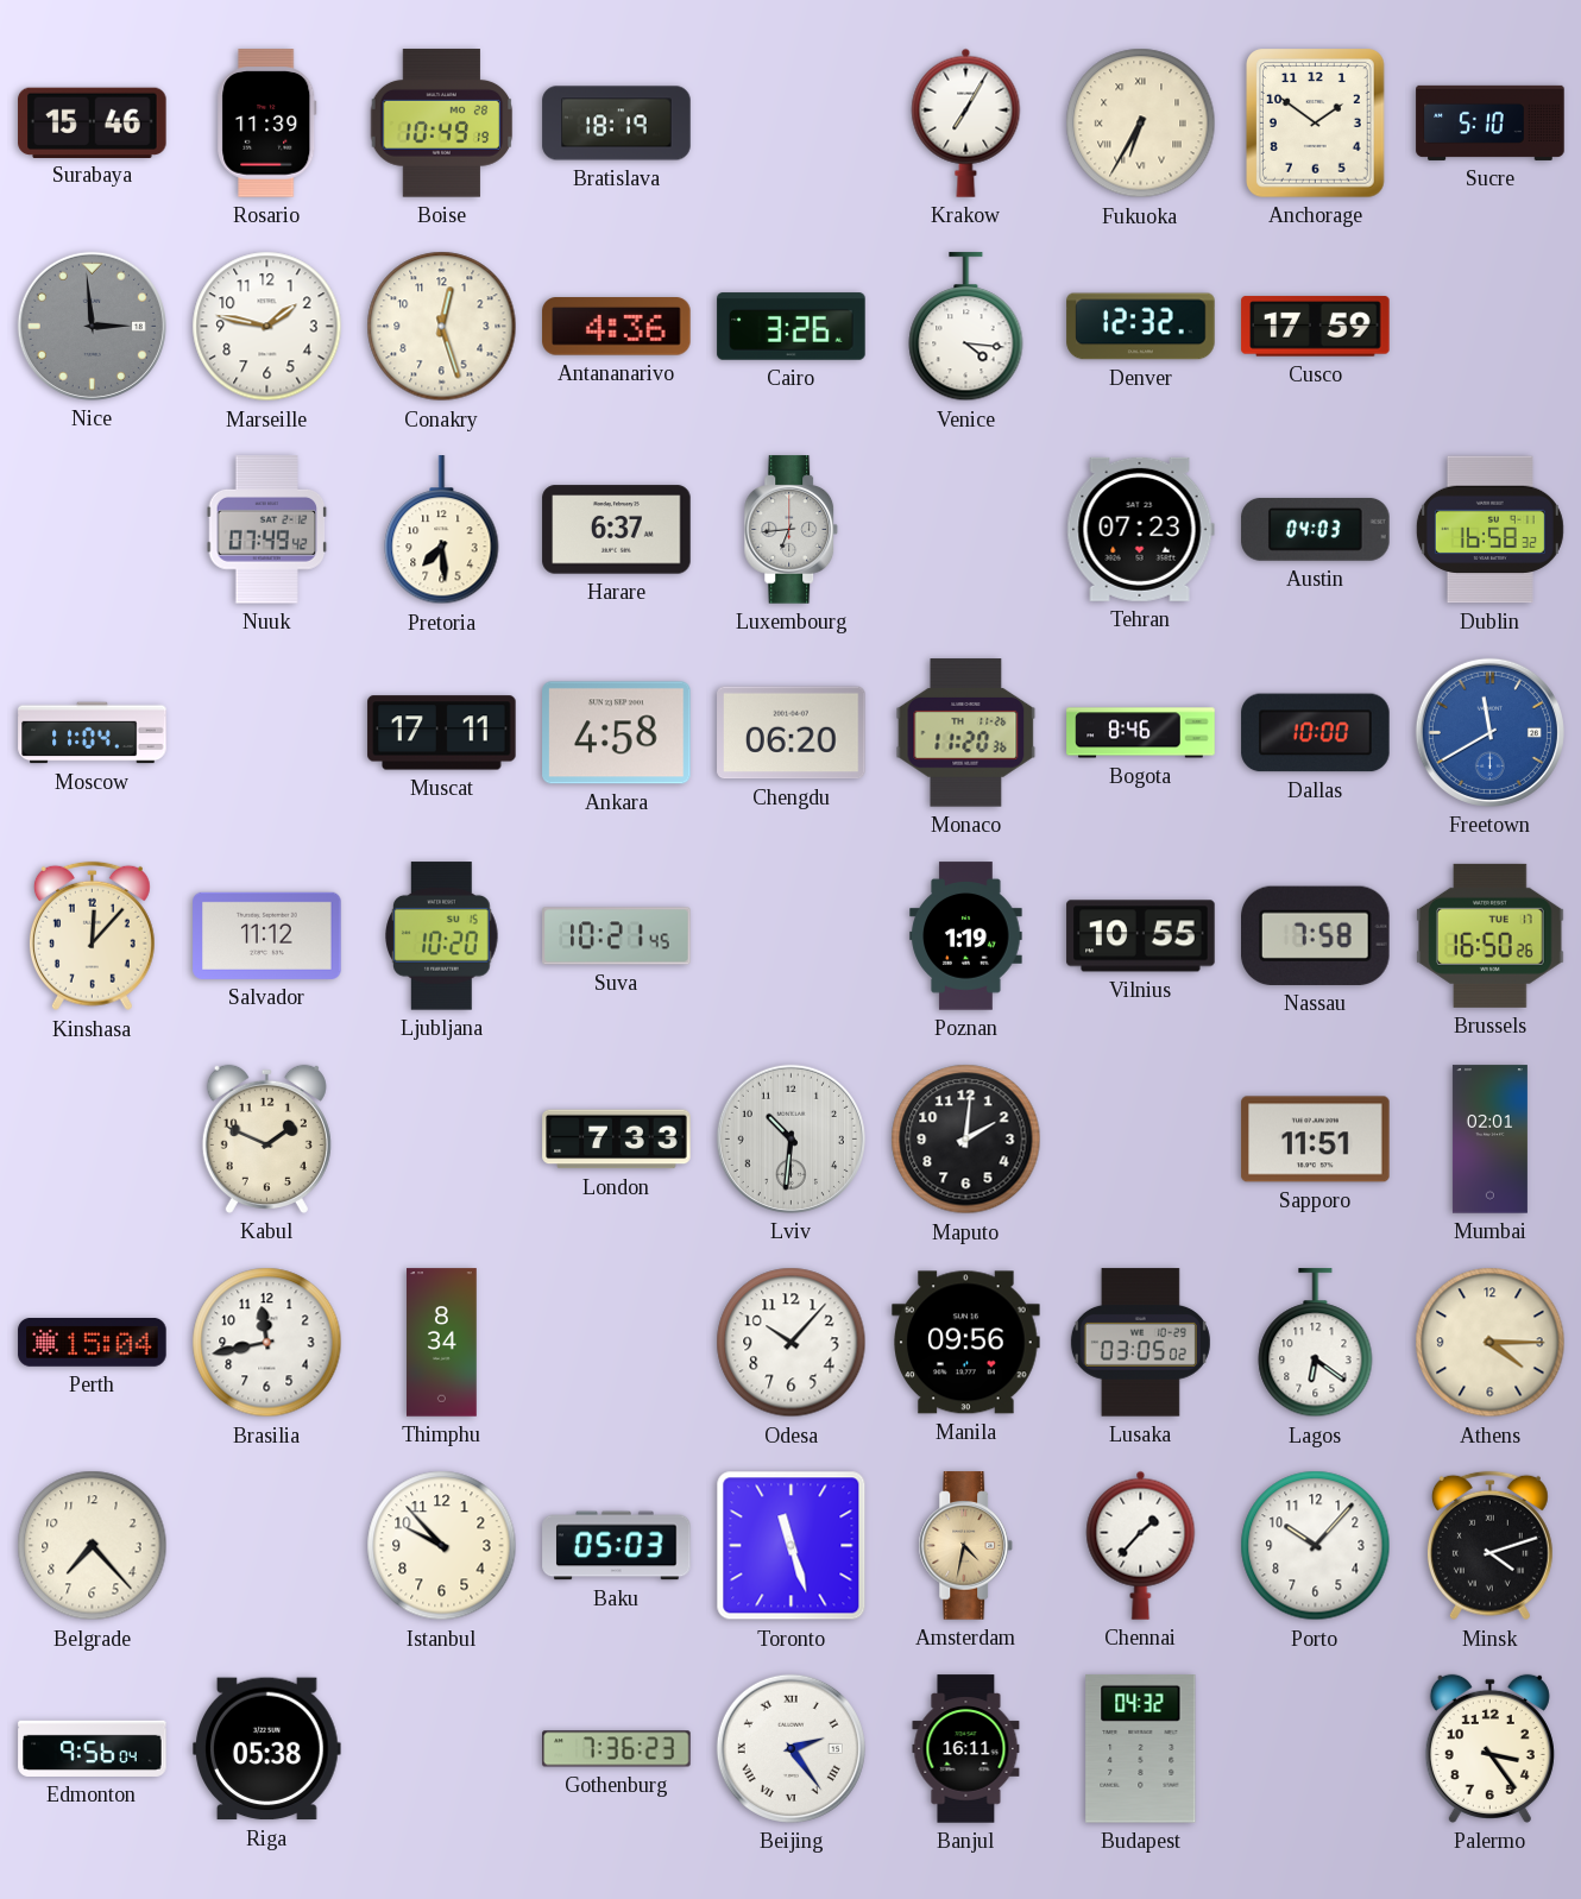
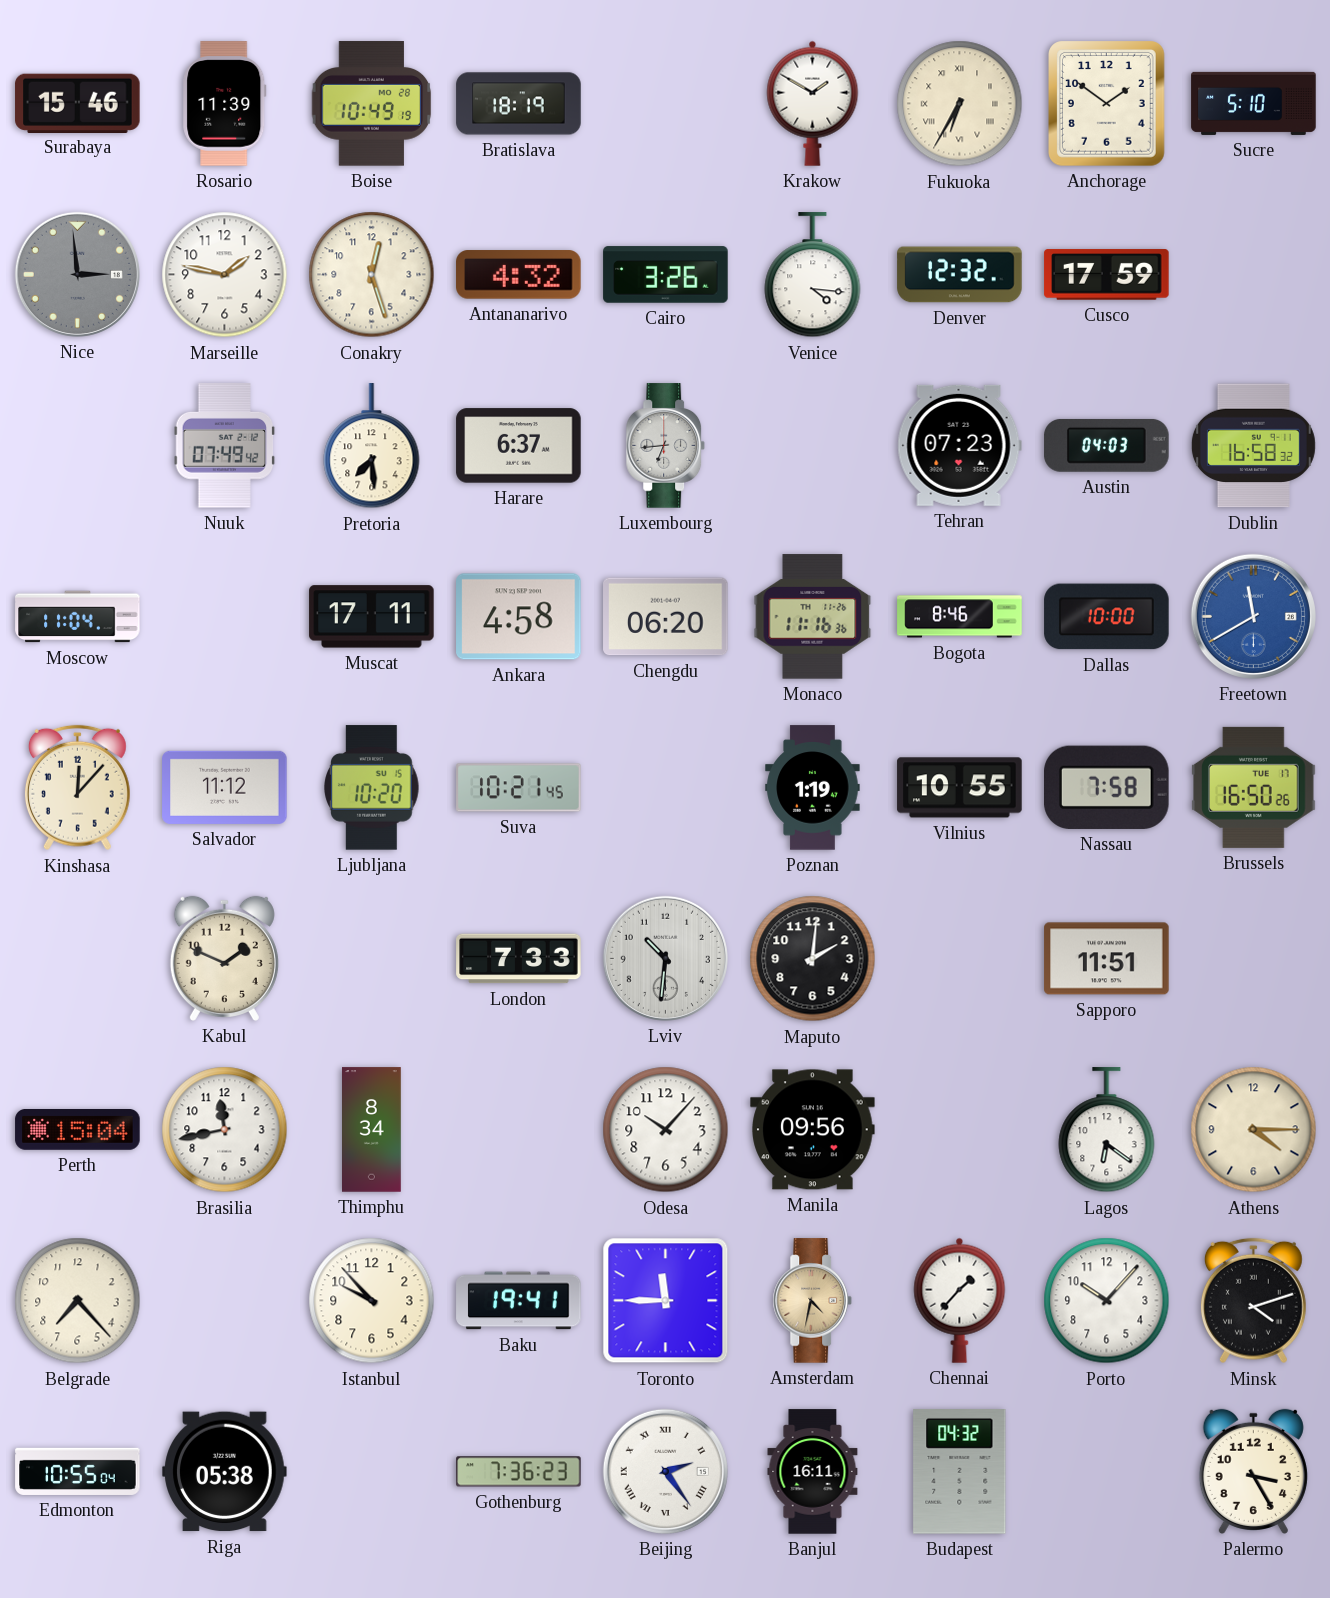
Krakow: 7:05 -> 1:50
Antananarivo: 4:36 -> 4:32
Monaco: 11:20 -> 11:16
Mumbai: 02:01 -> none
Lusaka: 03:05 -> none
Baku: 05:03 -> 19:41
Toronto: 11:27 -> 11:45
Edmonton: 9:56 -> 10:55
Palermo: 3:24 -> 3:25
